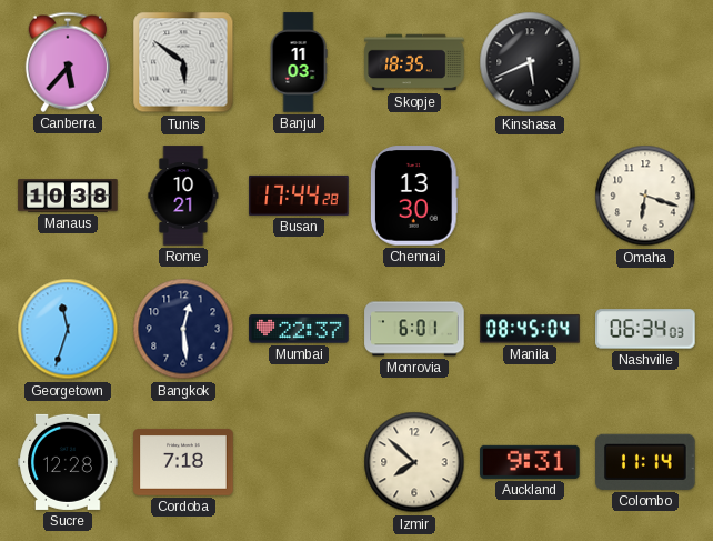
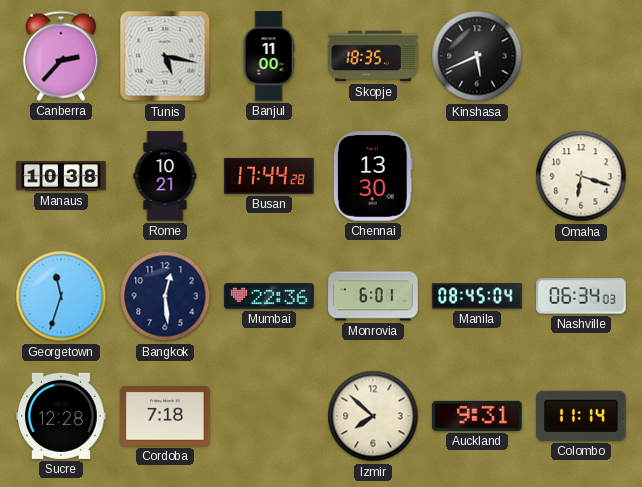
Canberra: 5:37 -> 2:37
Tunis: 5:51 -> 5:17
Banjul: 11:03 -> 11:00
Mumbai: 22:37 -> 22:36
